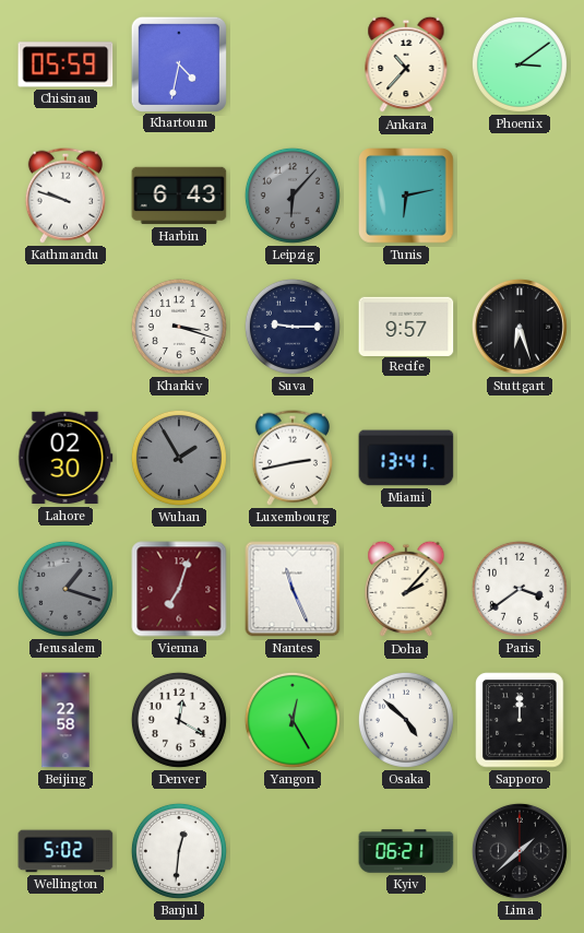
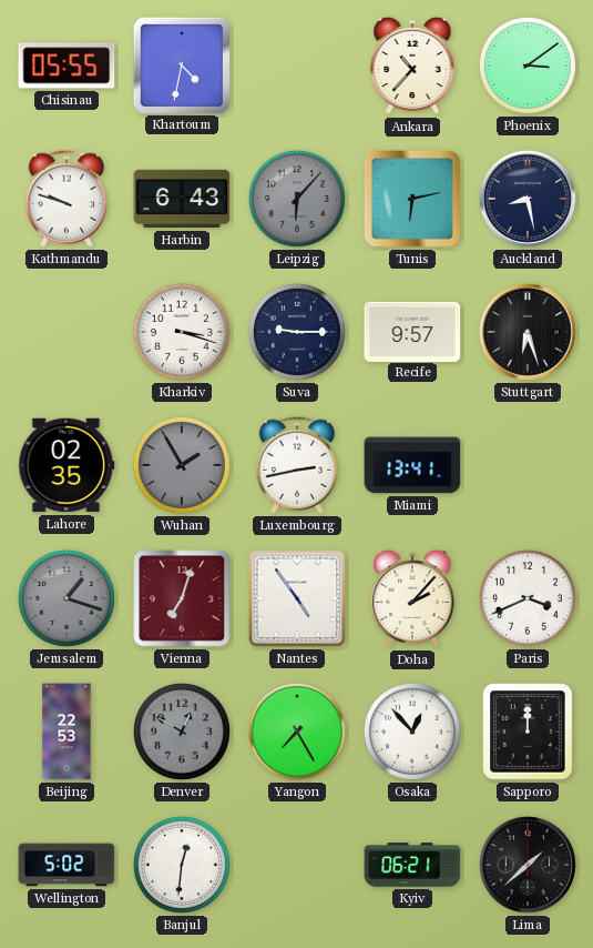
Chisinau: 05:59 -> 05:55
Auckland: none -> 8:28
Lahore: 02:30 -> 02:35
Nantes: 11:26 -> 4:54
Paris: 3:39 -> 3:41
Beijing: 22:58 -> 22:53
Denver: 12:20 -> 12:50
Denver dial: white -> grey
Yangon: 12:25 -> 7:25
Osaka: 4:52 -> 12:53
